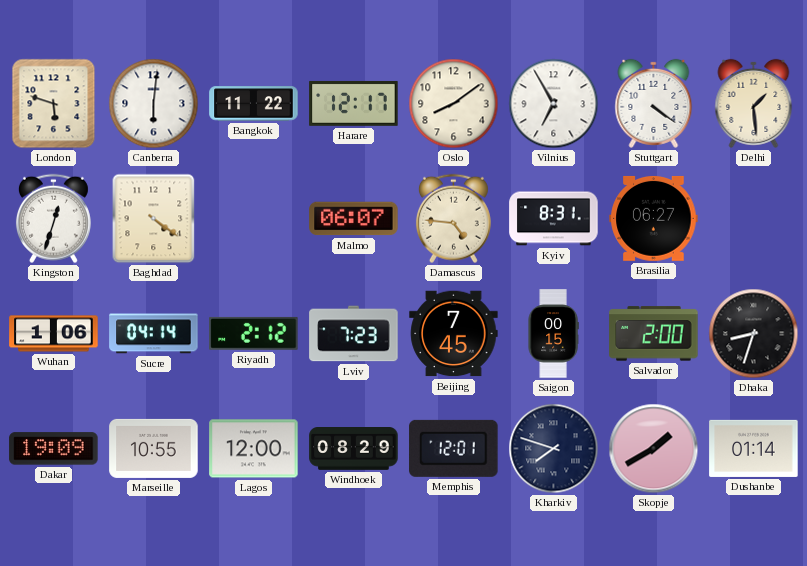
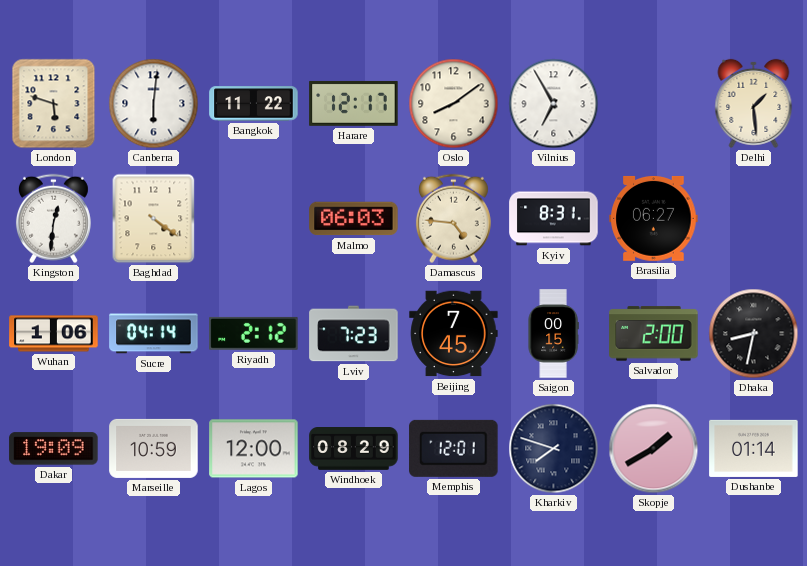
Stuttgart: 4:21 -> none
Kingston: 12:33 -> 12:31
Malmo: 06:07 -> 06:03
Dhaka: 8:33 -> 8:32
Marseille: 10:55 -> 10:59
